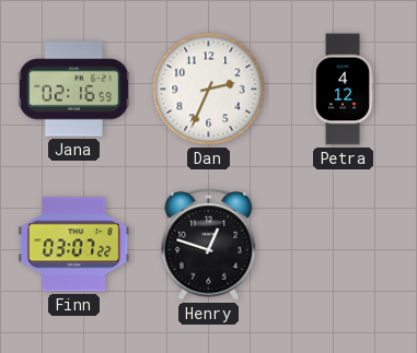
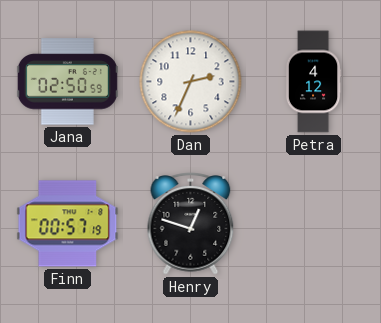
Jana: 02:16 -> 02:50
Finn: 03:07 -> 00:57
